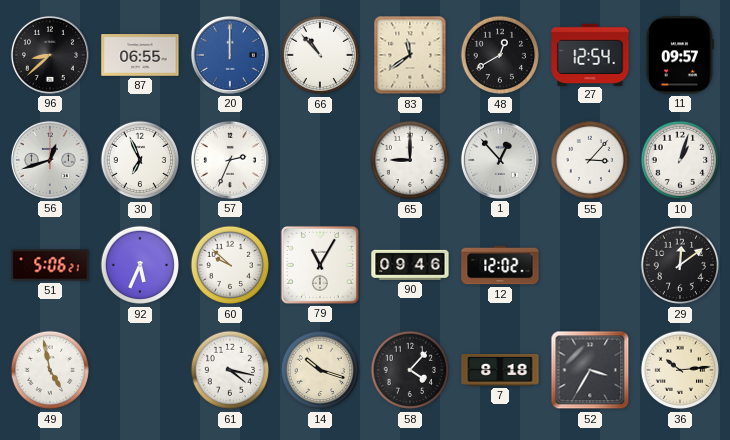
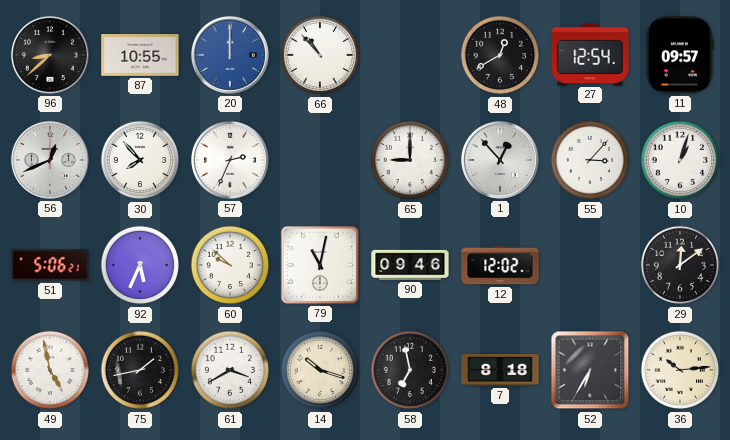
87: 06:55 -> 10:55
83: 11:39 -> none
56: 12:42 -> 12:41
30: 6:56 -> 7:53
79: 11:05 -> 11:02
75: none -> 1:43
61: 4:17 -> 3:40
58: 4:07 -> 6:58
52: 3:35 -> 6:35
